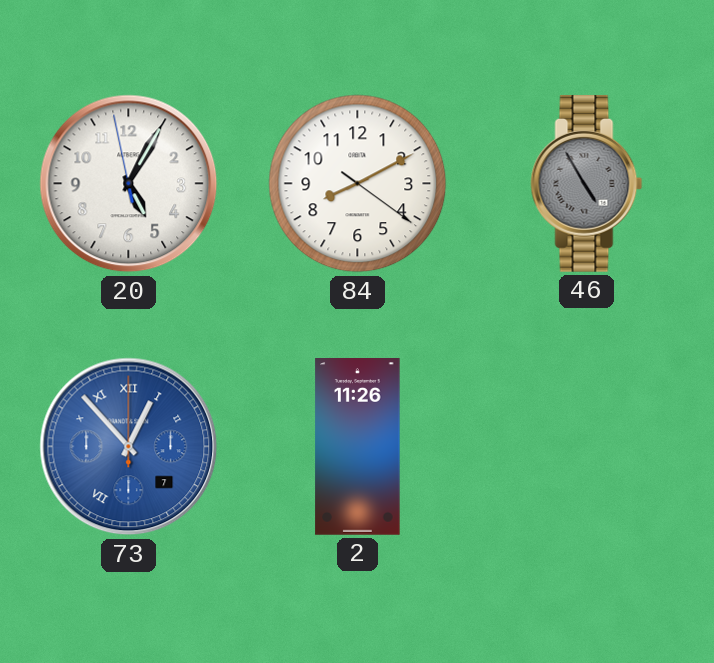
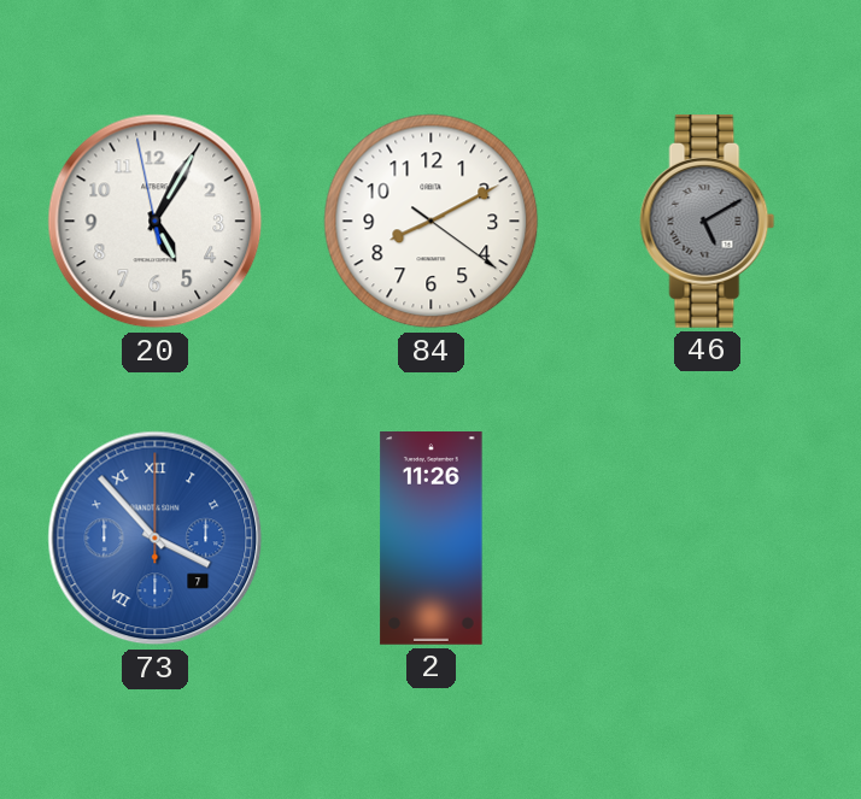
46: 4:55 -> 5:10
73: 12:53 -> 3:53
